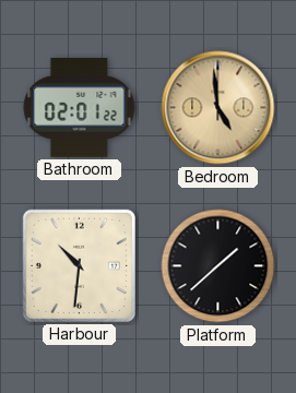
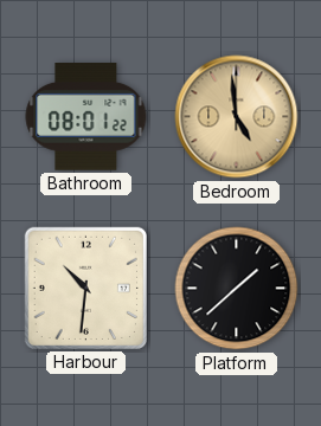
Bathroom: 02:01 -> 08:01
